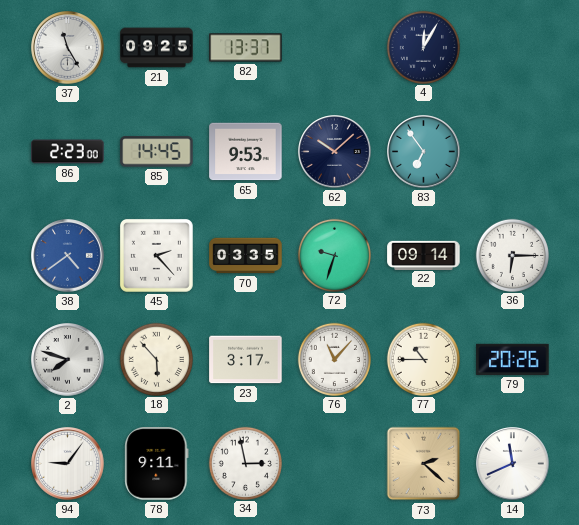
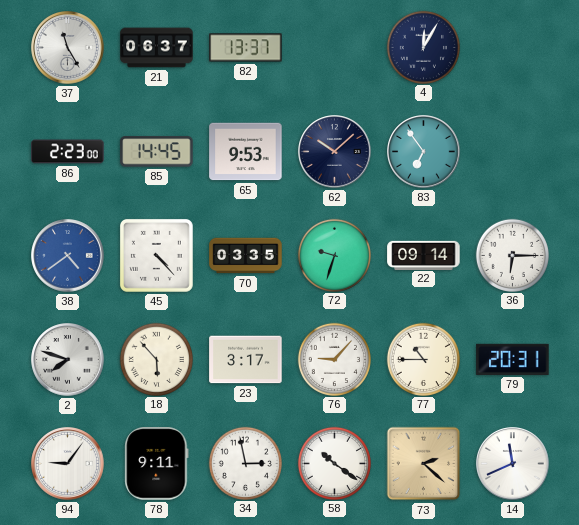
21: 09:25 -> 06:37
45: 2:23 -> 4:23
76: 11:07 -> 9:07
79: 20:26 -> 20:31
58: none -> 10:21
